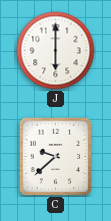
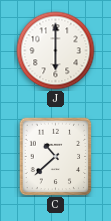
C: 9:38 -> 10:38
